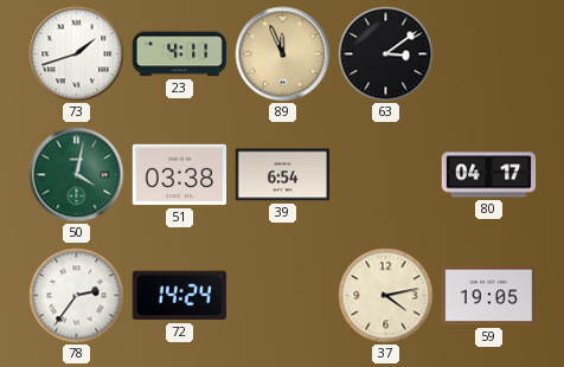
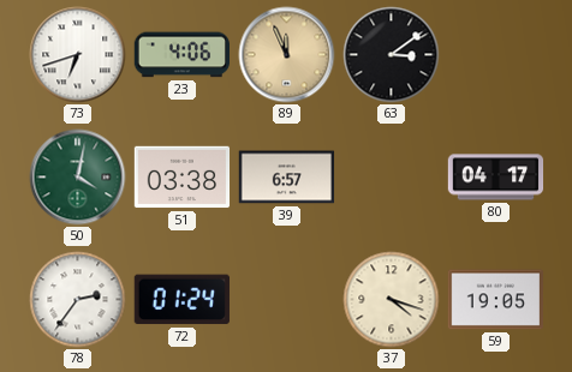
73: 1:42 -> 6:42
23: 4:11 -> 4:06
39: 6:54 -> 6:57
72: 14:24 -> 01:24
37: 4:13 -> 4:18
